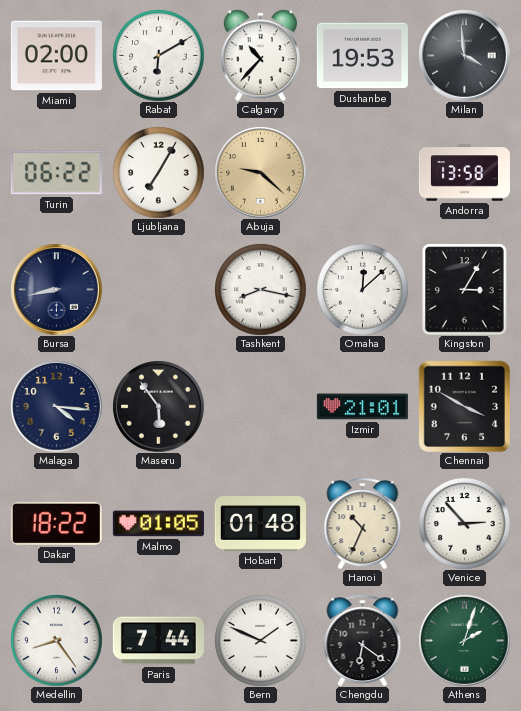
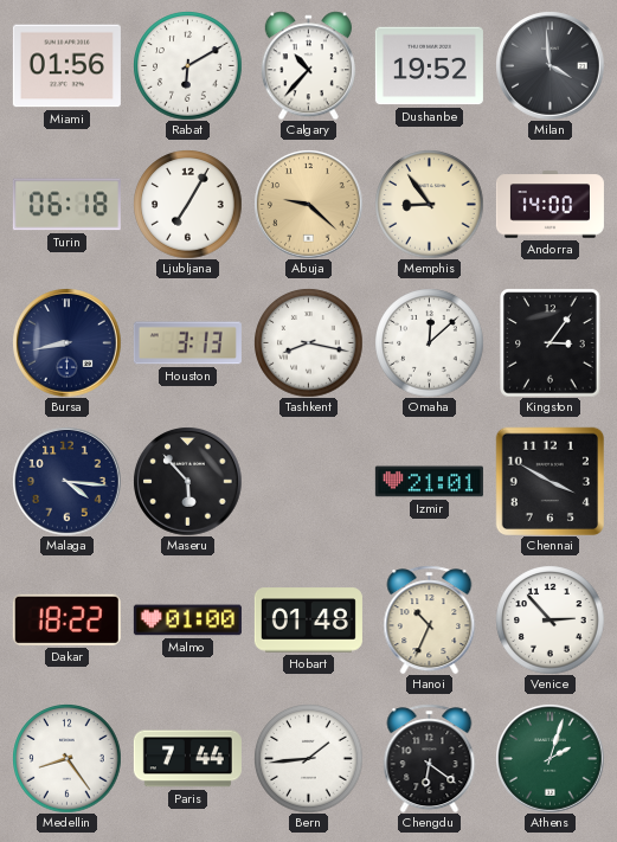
Miami: 02:00 -> 01:56
Dushanbe: 19:53 -> 19:52
Turin: 06:22 -> 06:18
Memphis: none -> 8:54
Andorra: 13:58 -> 14:00
Houston: none -> 3:13
Kingston: 3:05 -> 3:06
Maseru: 5:54 -> 5:53
Malmo: 01:05 -> 01:00
Bern: 1:49 -> 1:44
